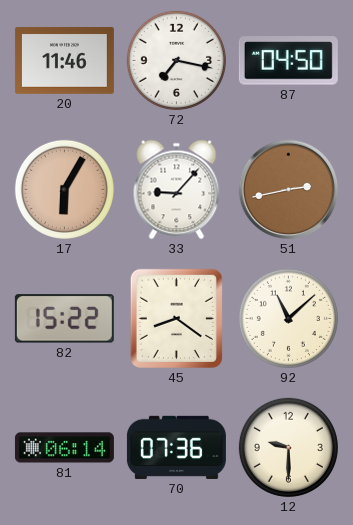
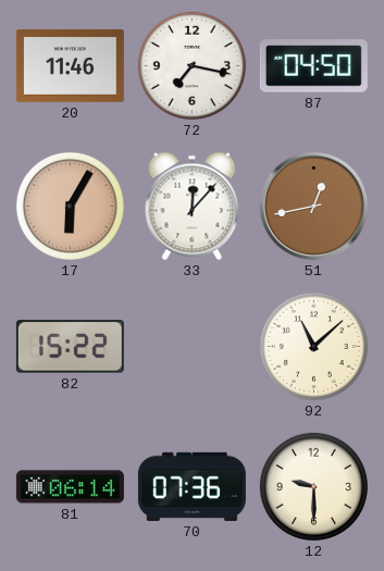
33: 9:07 -> 12:07
51: 2:43 -> 12:43
45: 8:21 -> none
